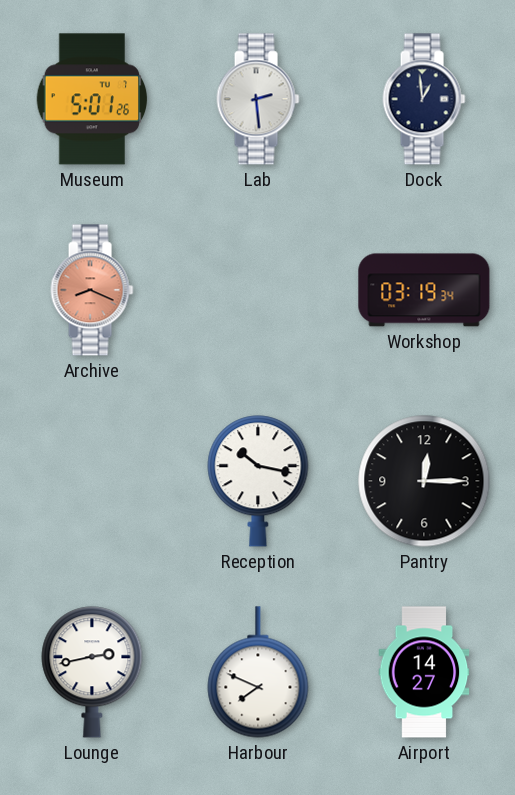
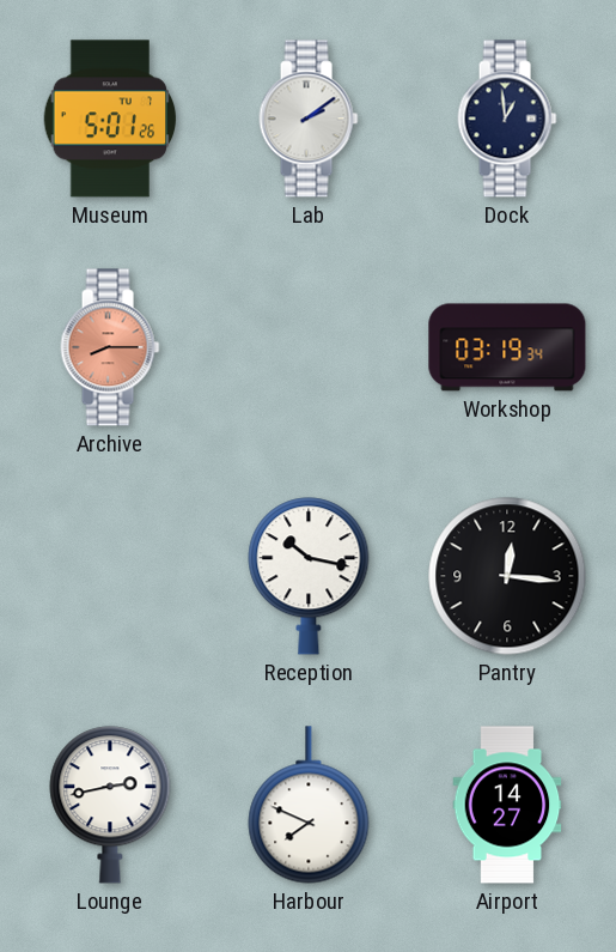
Lab: 2:29 -> 2:09
Archive: 8:19 -> 8:15
Pantry: 12:15 -> 12:16
